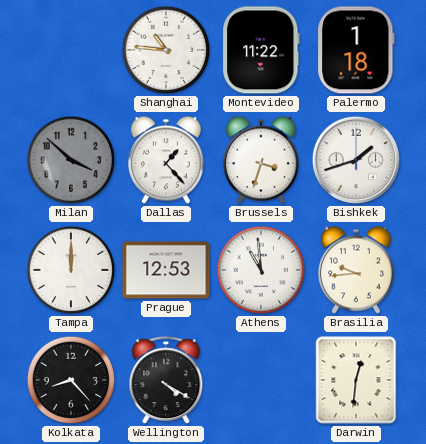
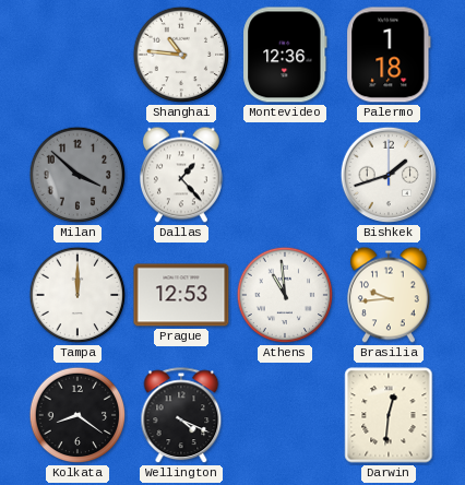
Montevideo: 11:22 -> 12:36
Brussels: 3:33 -> none
Kolkata: 8:23 -> 8:21
Wellington: 4:20 -> 4:19
